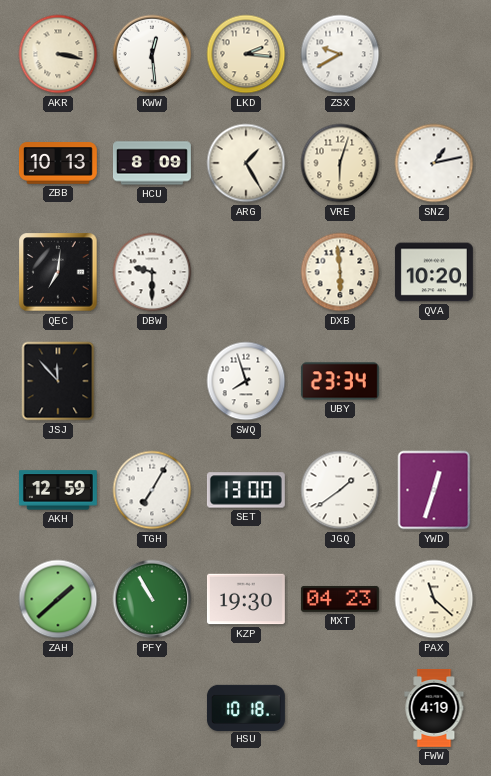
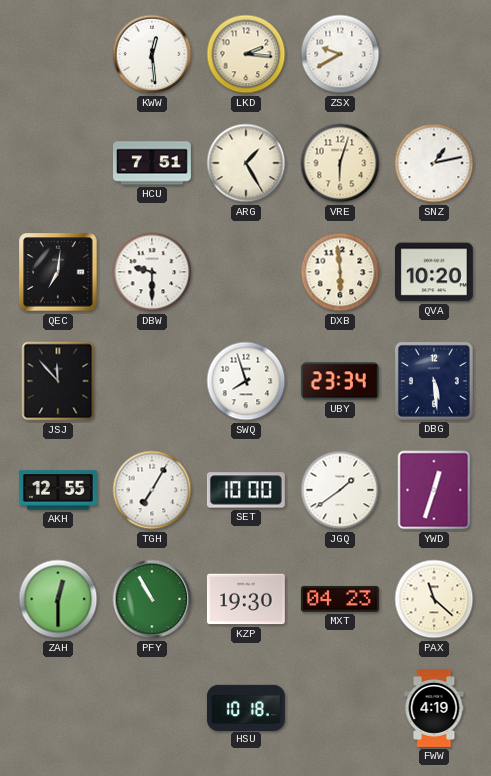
AKR: 3:17 -> none
ZBB: 10:13 -> none
HCU: 8:09 -> 7:51
DBG: none -> 5:29
AKH: 12:59 -> 12:55
SET: 13:00 -> 10:00
ZAH: 1:38 -> 12:30
